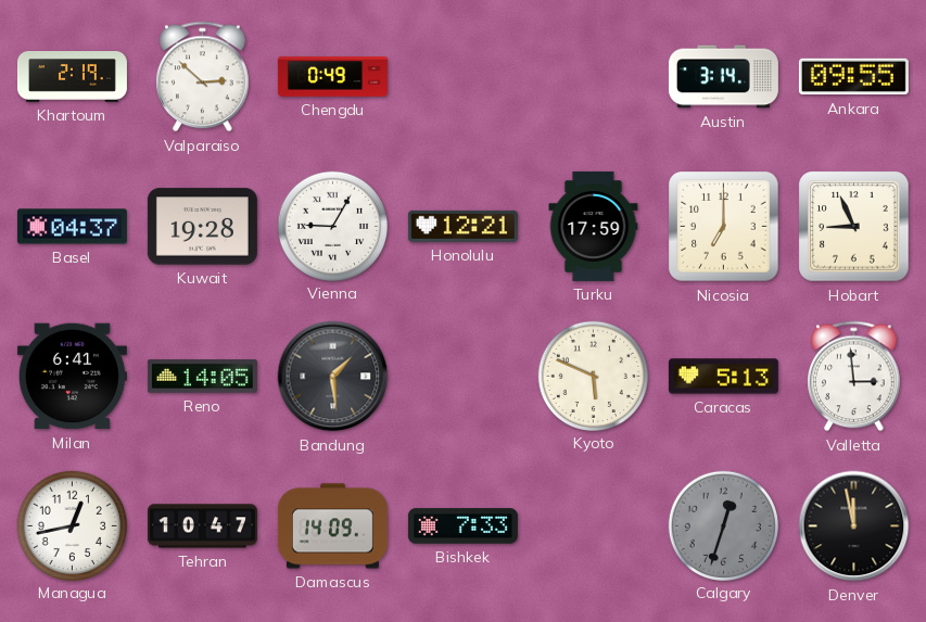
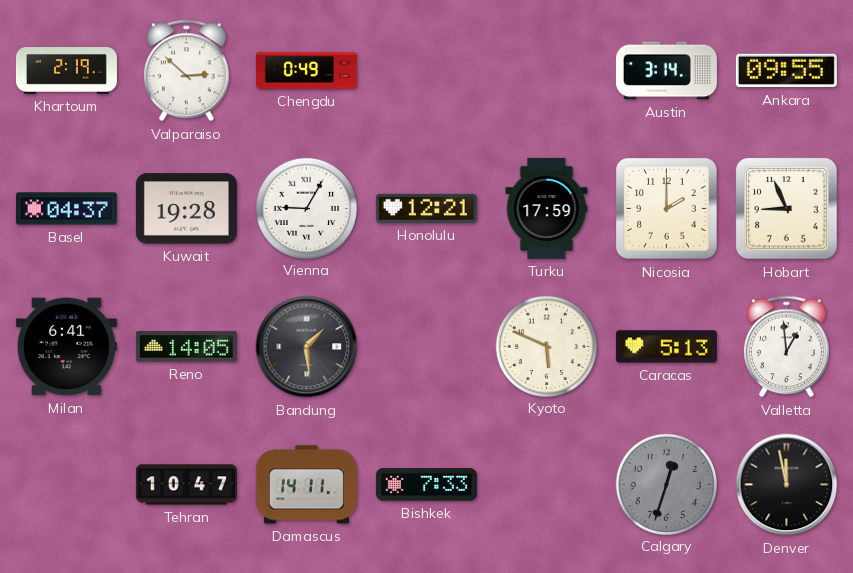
Nicosia: 7:00 -> 2:00
Valletta: 2:59 -> 12:59
Managua: 12:43 -> none
Damascus: 14:09 -> 14:11
